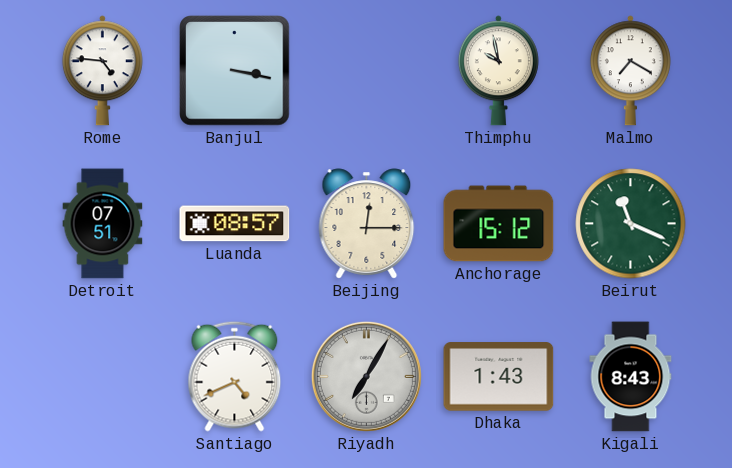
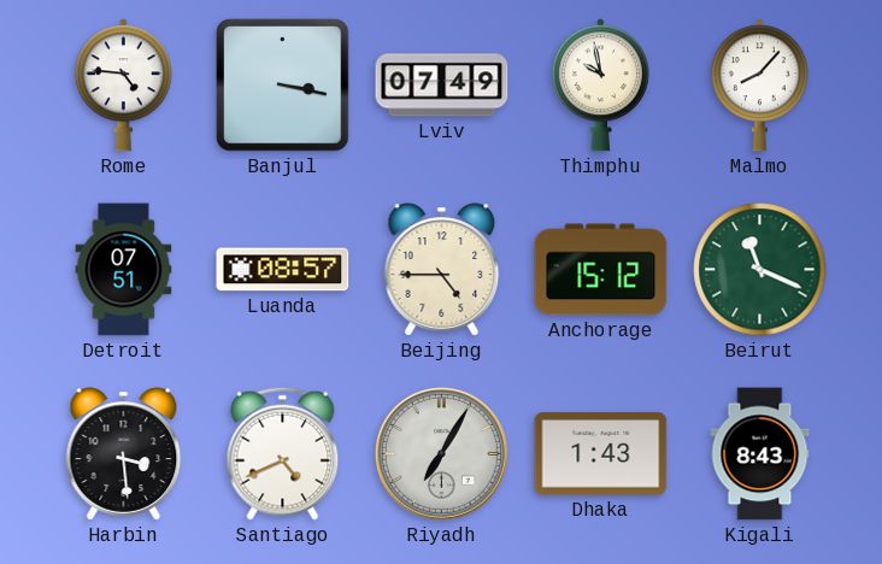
Lviv: none -> 07:49
Malmo: 7:20 -> 8:07
Beijing: 12:15 -> 4:45
Harbin: none -> 3:29
